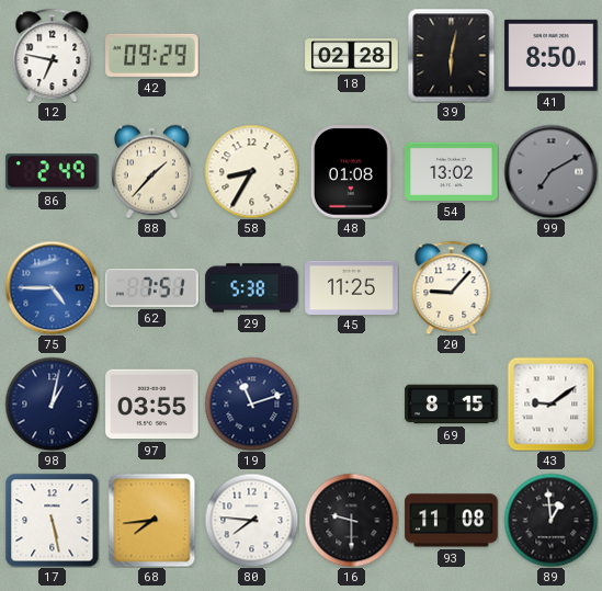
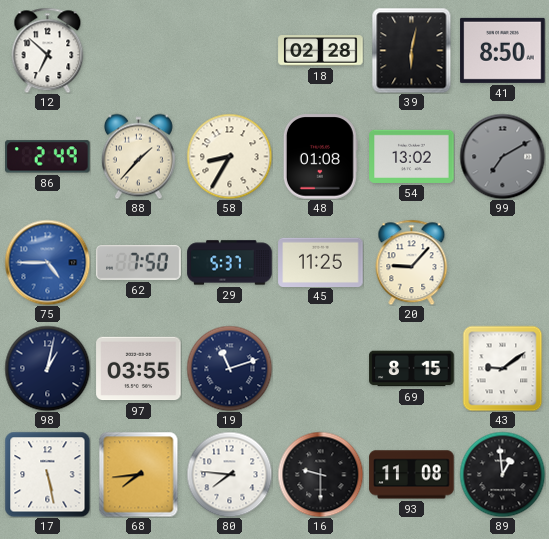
12: 6:47 -> 6:52
42: 09:29 -> none
62: 7:51 -> 7:50
29: 5:38 -> 5:37
